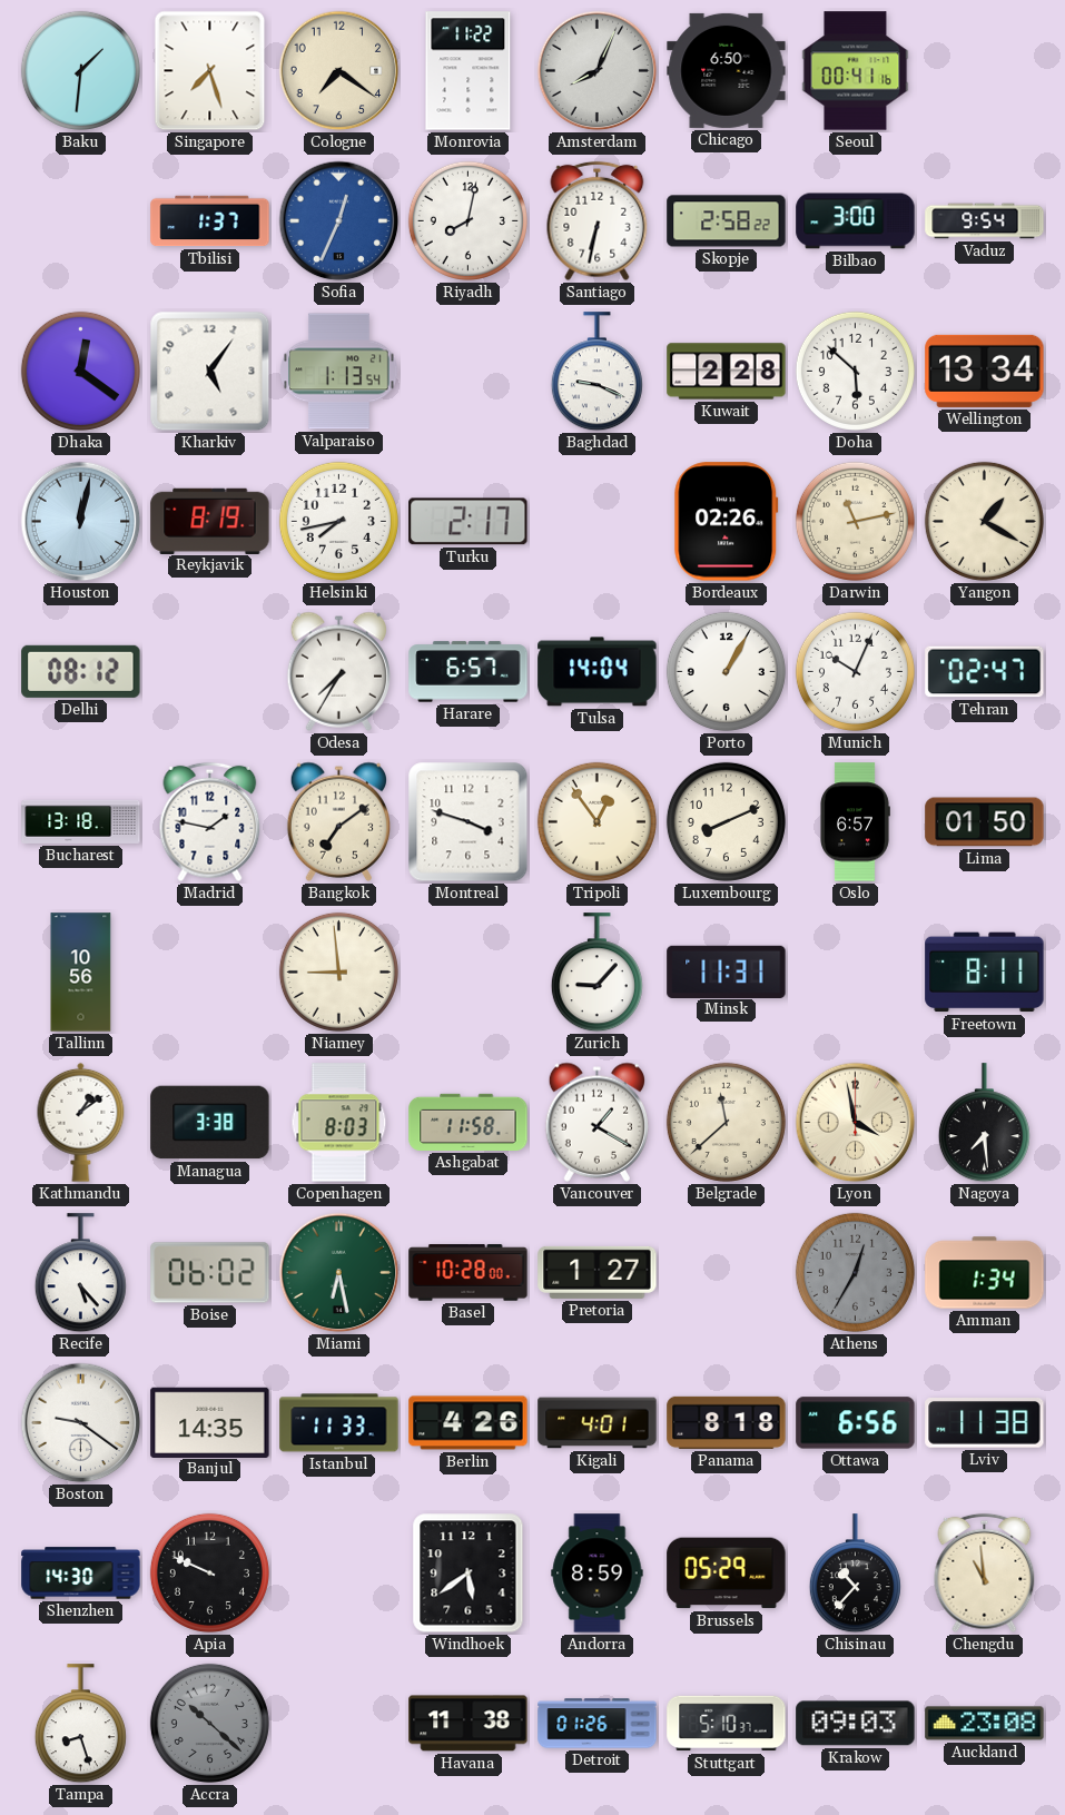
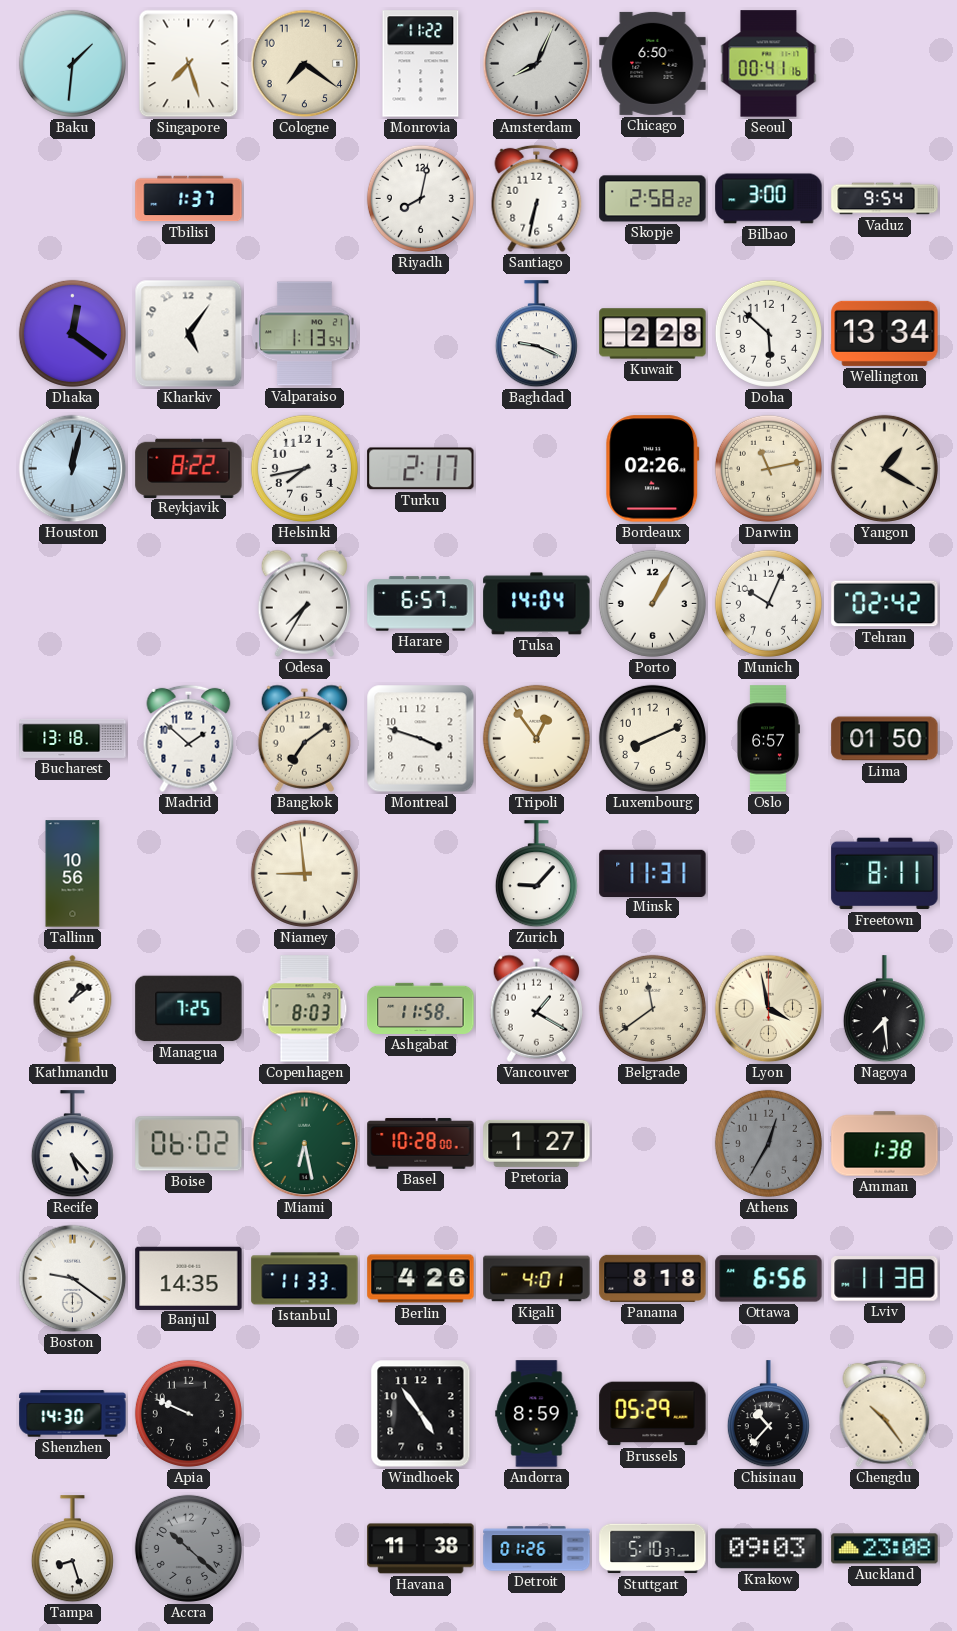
Sofia: 12:34 -> none
Reykjavik: 8:19 -> 8:22
Delhi: 08:12 -> none
Tehran: 02:47 -> 02:42
Madrid: 1:47 -> 1:52
Managua: 3:38 -> 7:25
Belgrade: 11:38 -> 11:39
Amman: 1:34 -> 1:38
Windhoek: 5:39 -> 4:54
Chengdu: 10:59 -> 10:24
